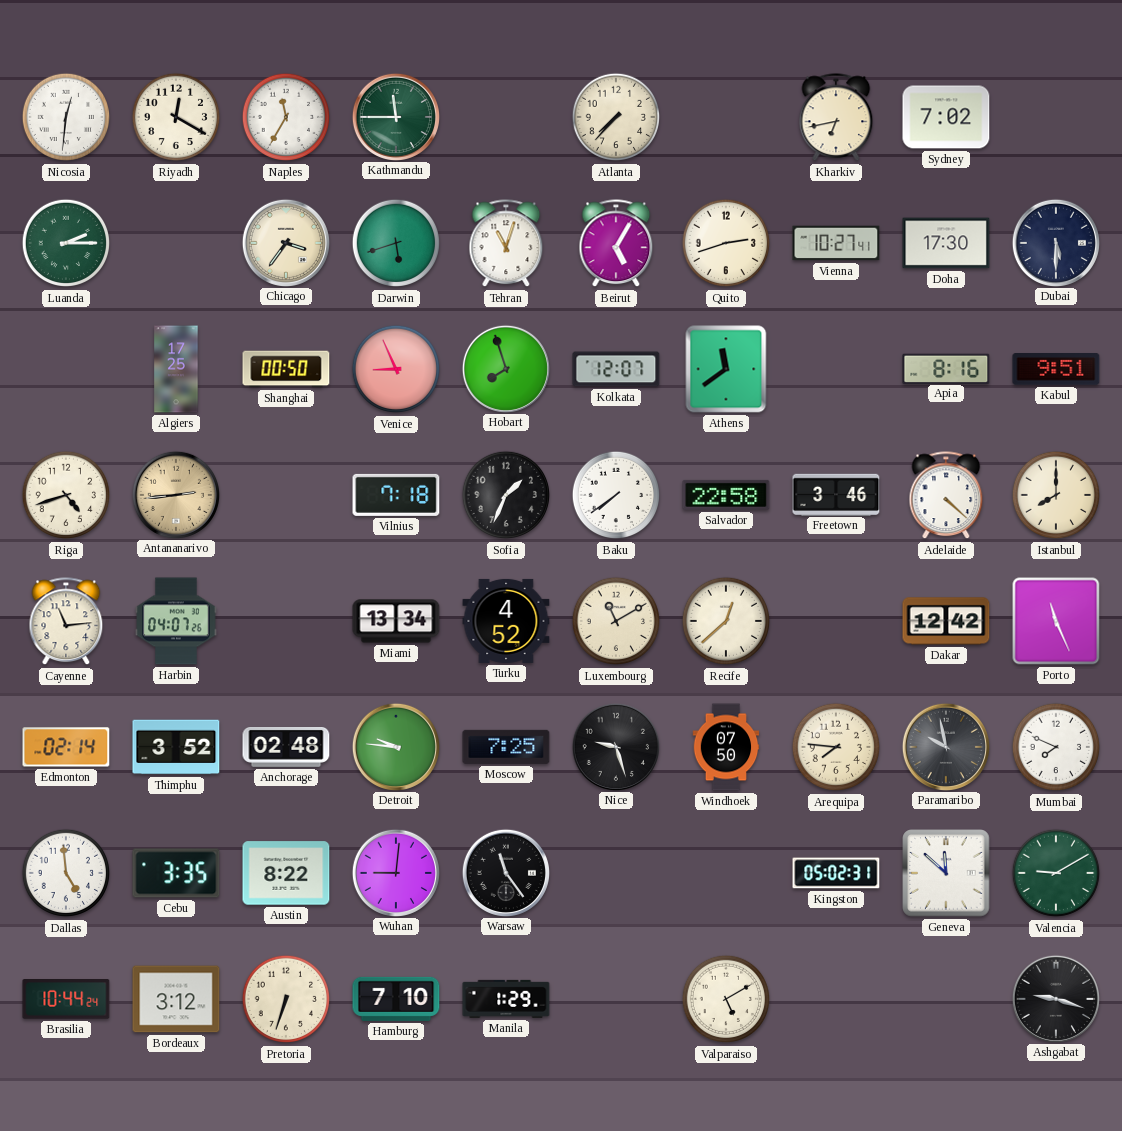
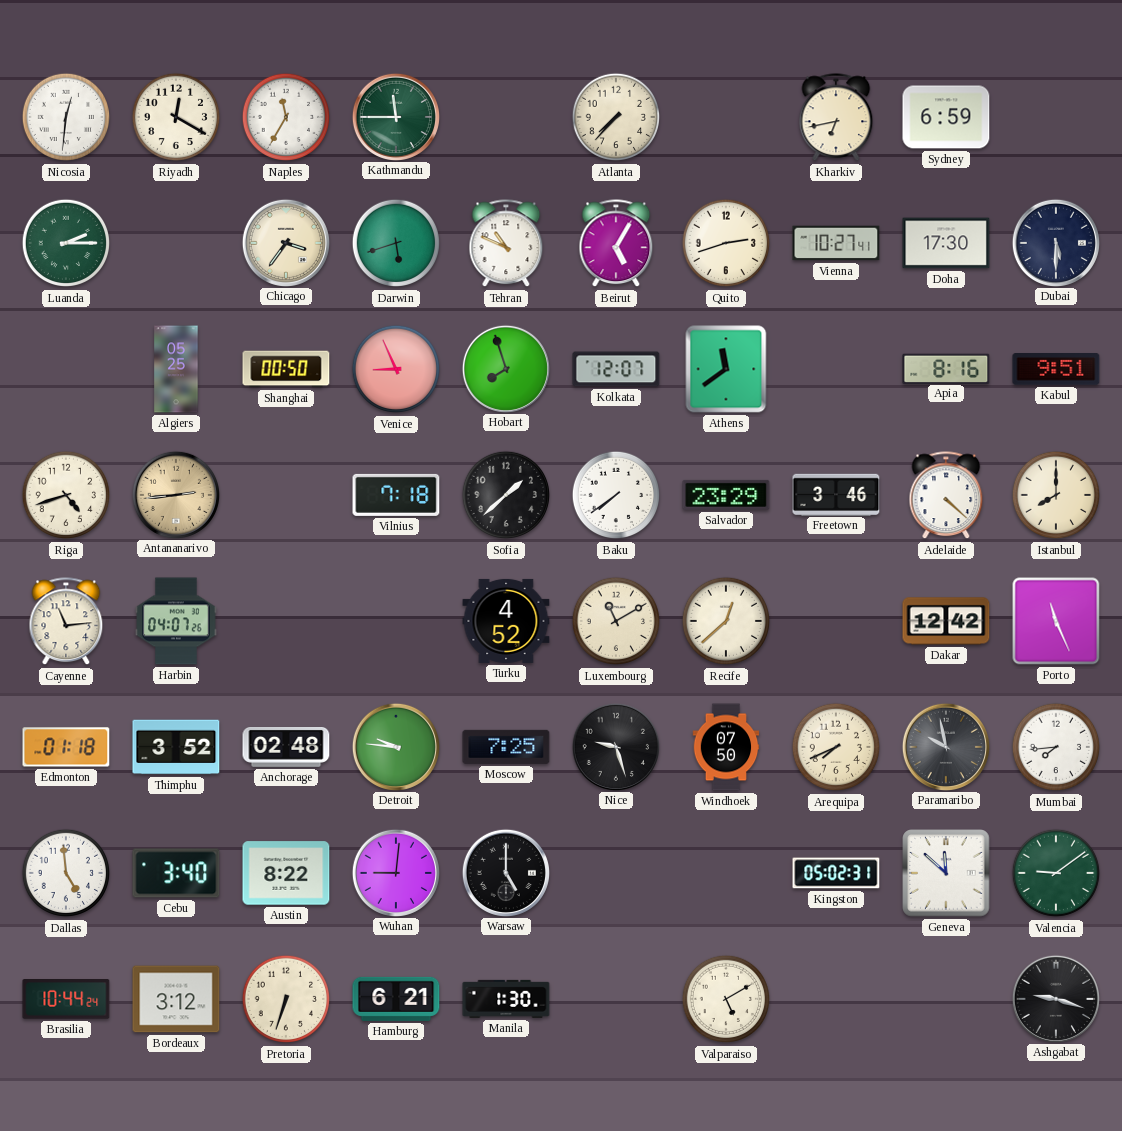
Sydney: 7:02 -> 6:59
Tehran: 11:03 -> 10:49
Algiers: 17:25 -> 05:25
Sofia: 1:34 -> 1:38
Salvador: 22:58 -> 23:29
Miami: 13:34 -> none
Edmonton: 02:14 -> 01:18
Arequipa: 7:46 -> 7:41
Mumbai: 7:49 -> 7:44
Cebu: 3:35 -> 3:40
Warsaw: 11:24 -> 5:00
Valencia: 9:10 -> 9:09
Hamburg: 7:10 -> 6:21
Manila: 1:29 -> 1:30
